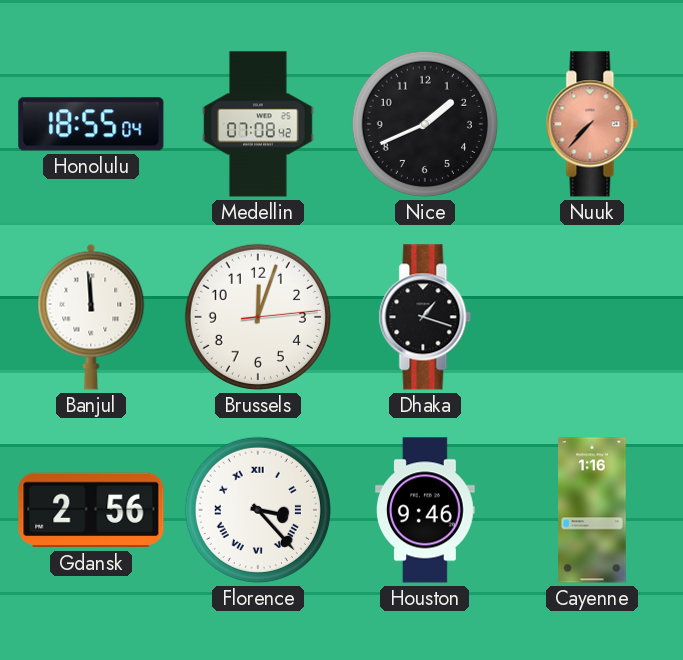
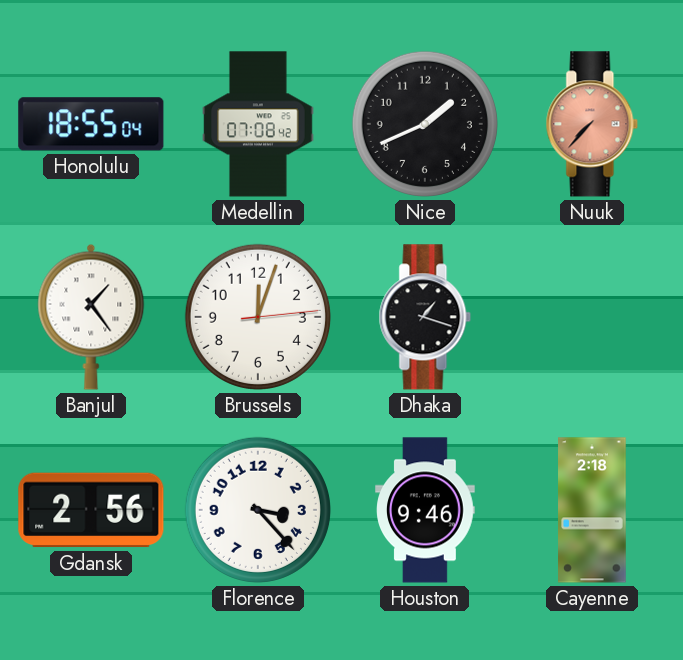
Banjul: 11:59 -> 1:24
Florence numerals: Roman -> Arabic
Cayenne: 1:16 -> 2:18
